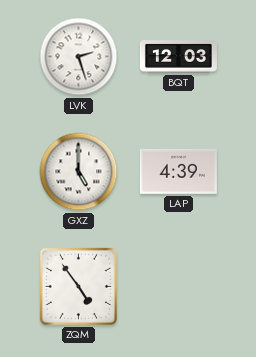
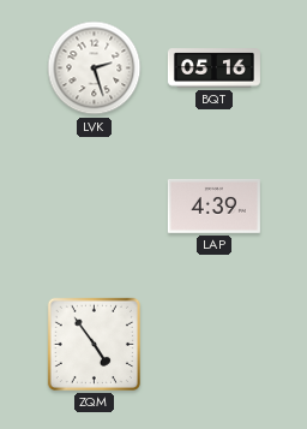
BQT: 12:03 -> 05:16
GXZ: 5:00 -> none
